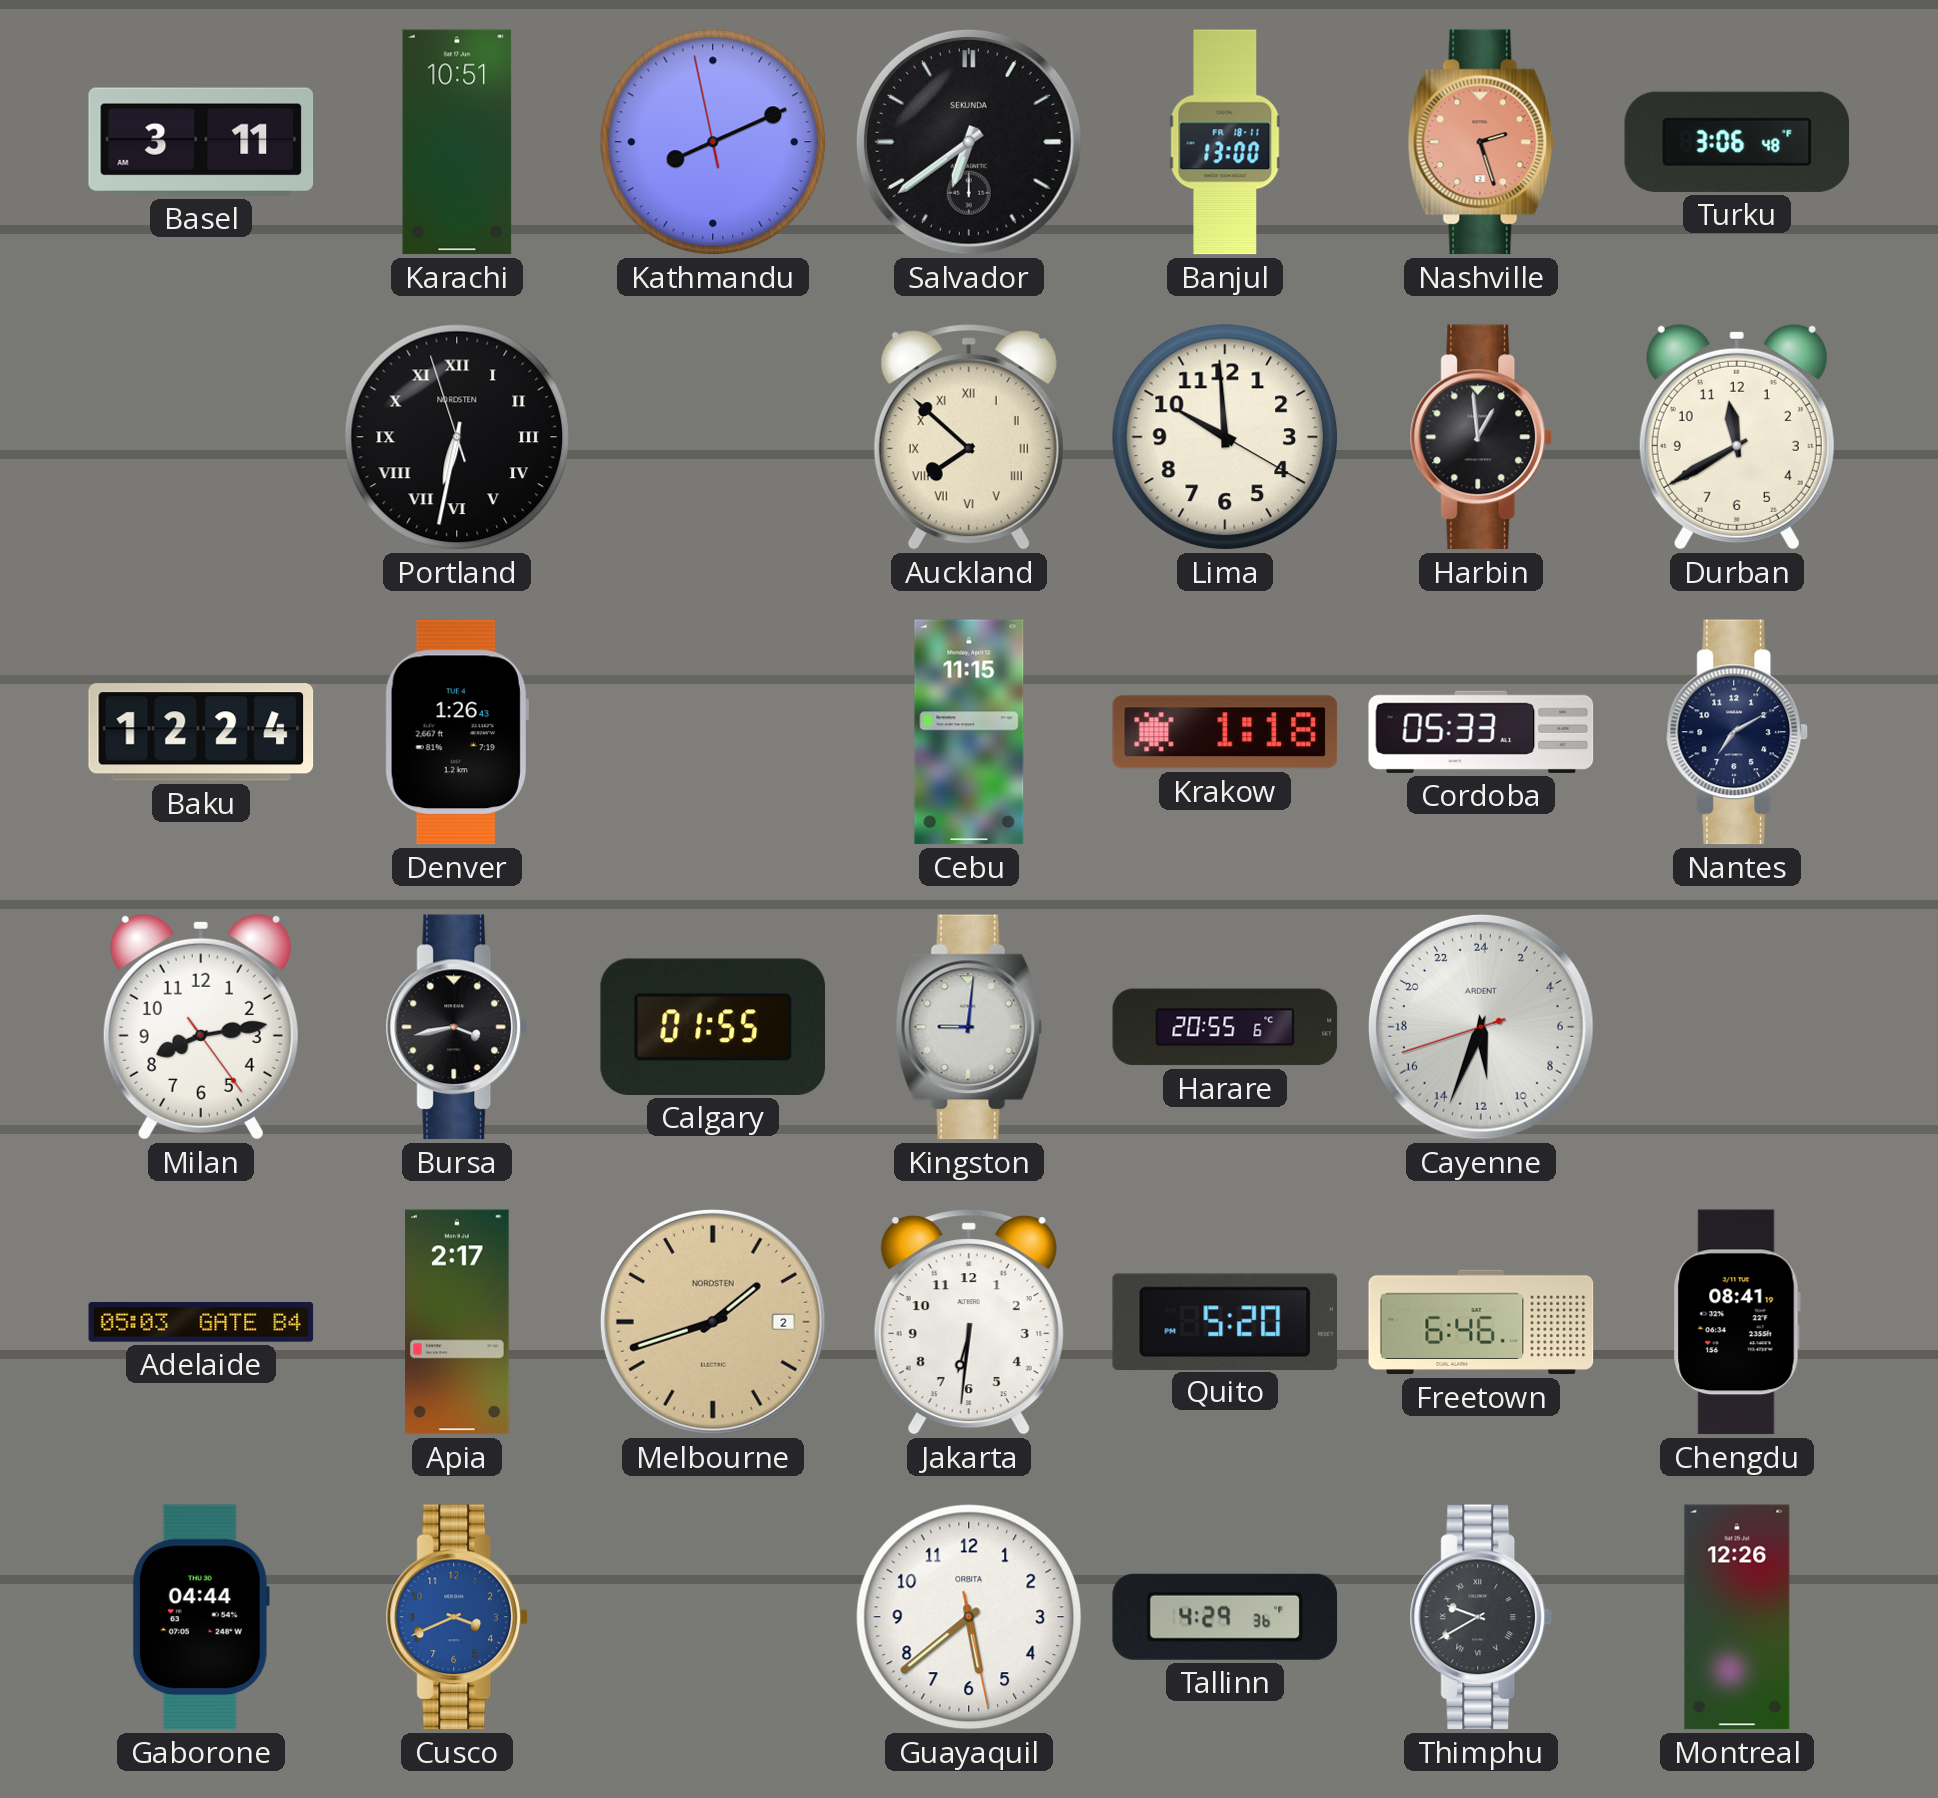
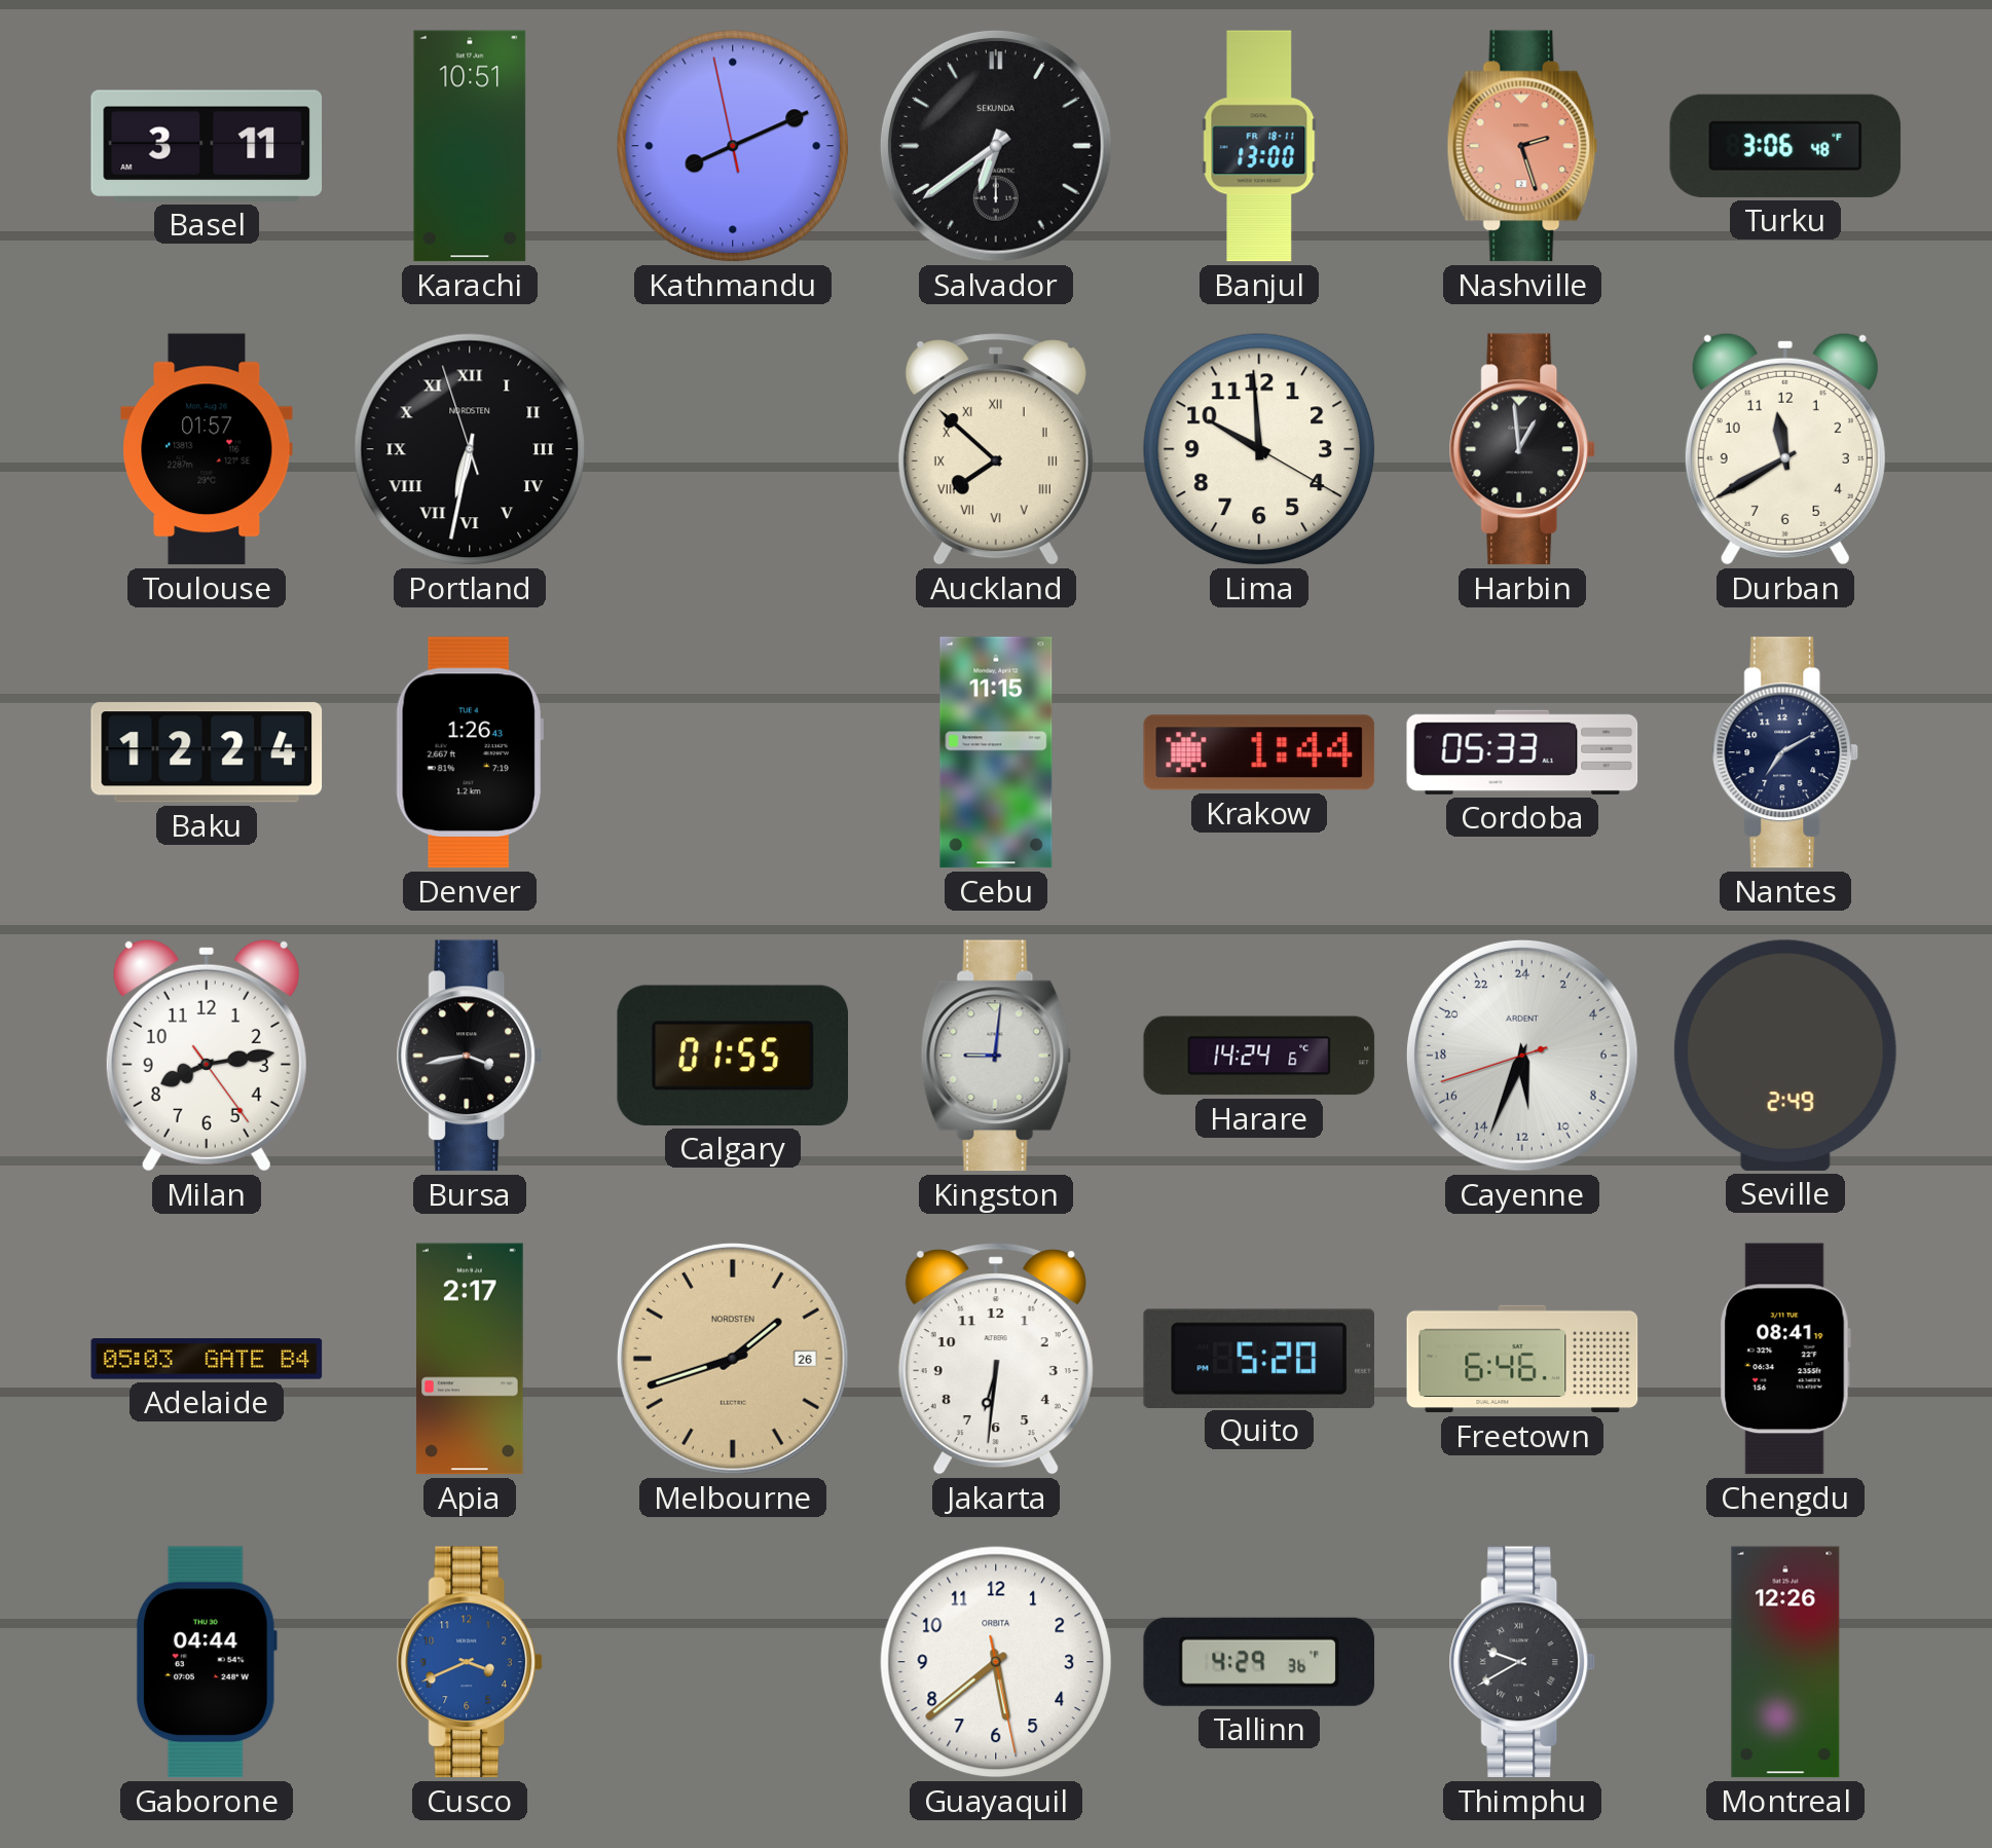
Toulouse: none -> 01:57
Krakow: 1:18 -> 1:44
Harare: 20:55 -> 14:24
Seville: none -> 2:49
Melbourne date: 2 -> 26
